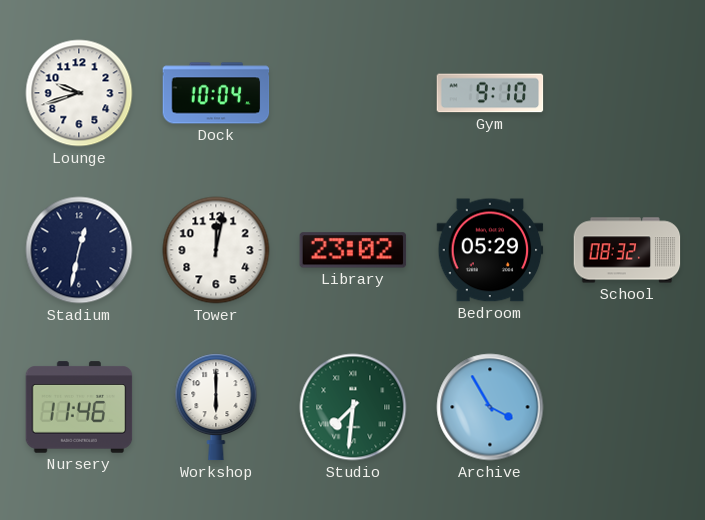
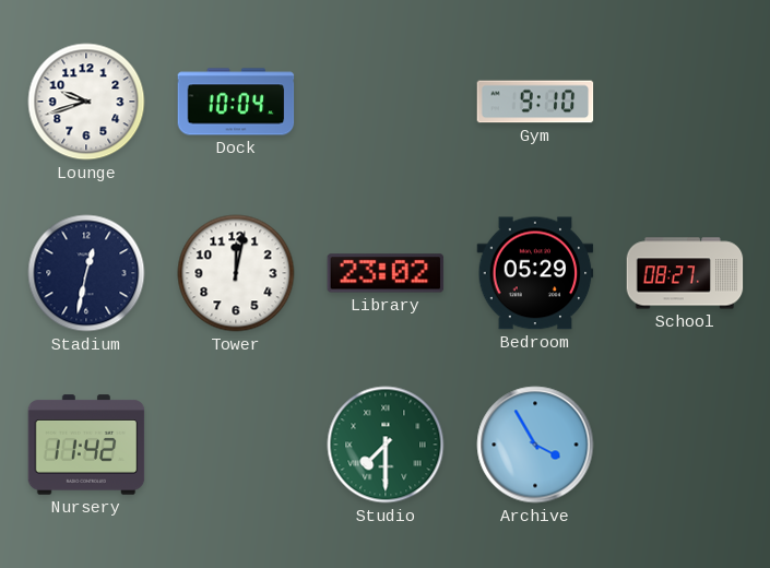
School: 08:32 -> 08:27
Nursery: 11:46 -> 11:42
Workshop: 6:00 -> none
Studio: 7:31 -> 7:30
